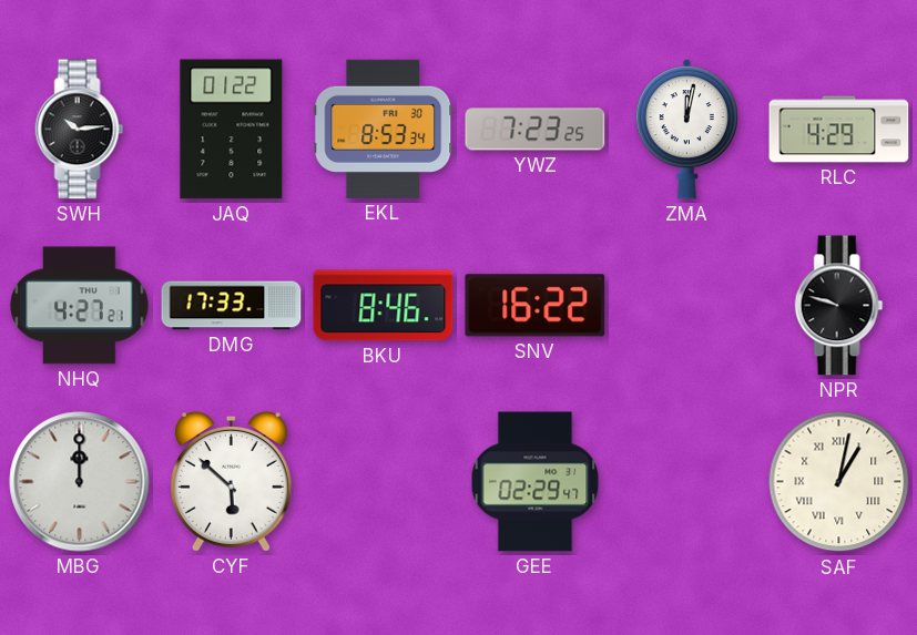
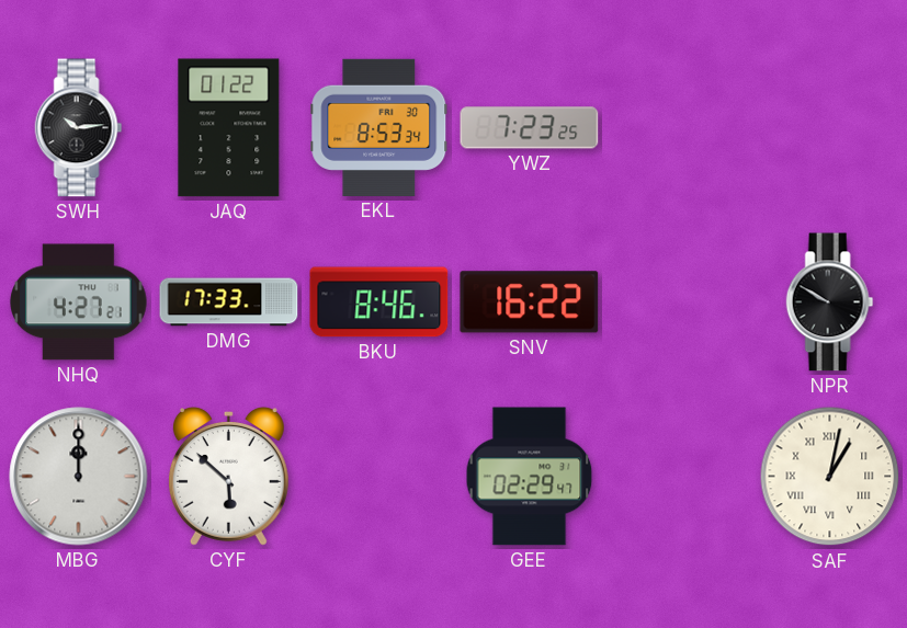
ZMA: 12:02 -> none
RLC: 4:29 -> none
NPR: 9:48 -> 9:50
